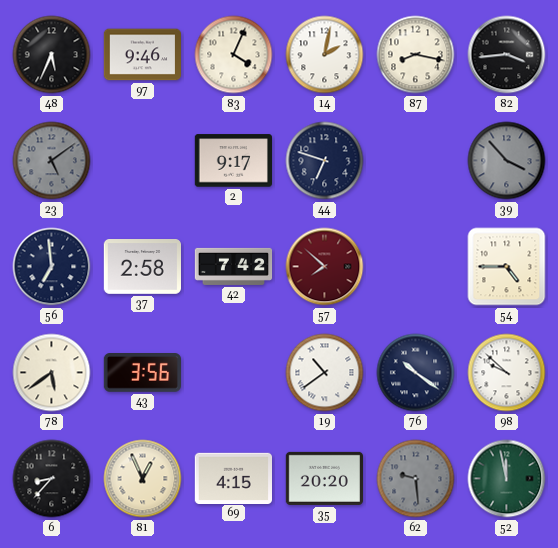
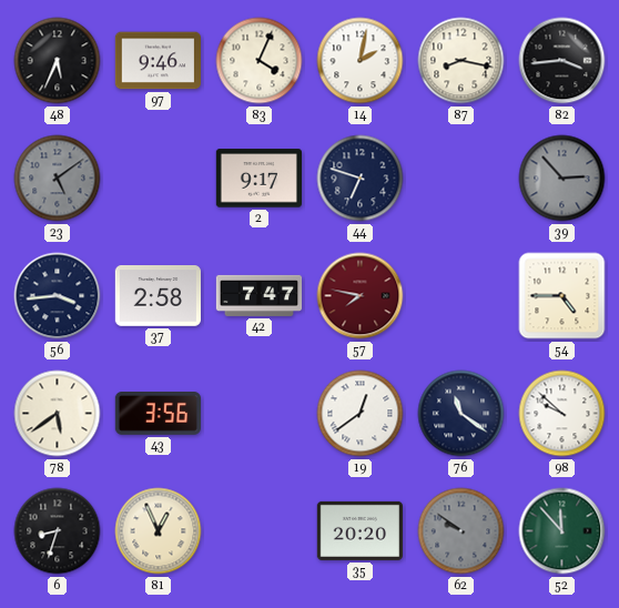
39: 3:53 -> 2:53
56: 6:59 -> 3:44
42: 7:42 -> 7:47
57: 7:52 -> 7:47
19: 10:39 -> 12:39
76: 10:21 -> 11:21
6: 8:37 -> 8:33
69: 4:15 -> none
62: 9:29 -> 9:51
52: 11:58 -> 11:53
